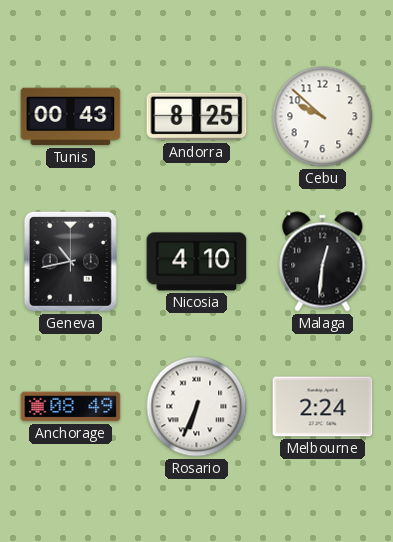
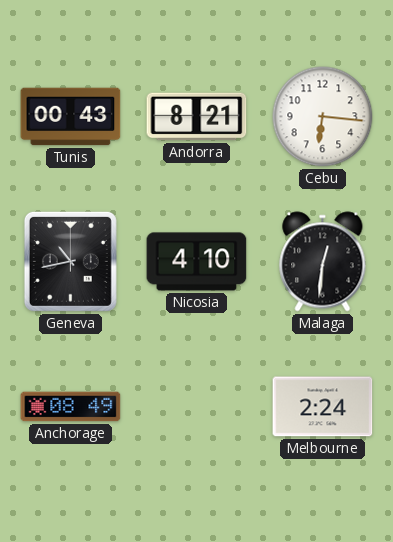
Andorra: 8:25 -> 8:21
Cebu: 9:52 -> 6:16
Rosario: 6:34 -> none
